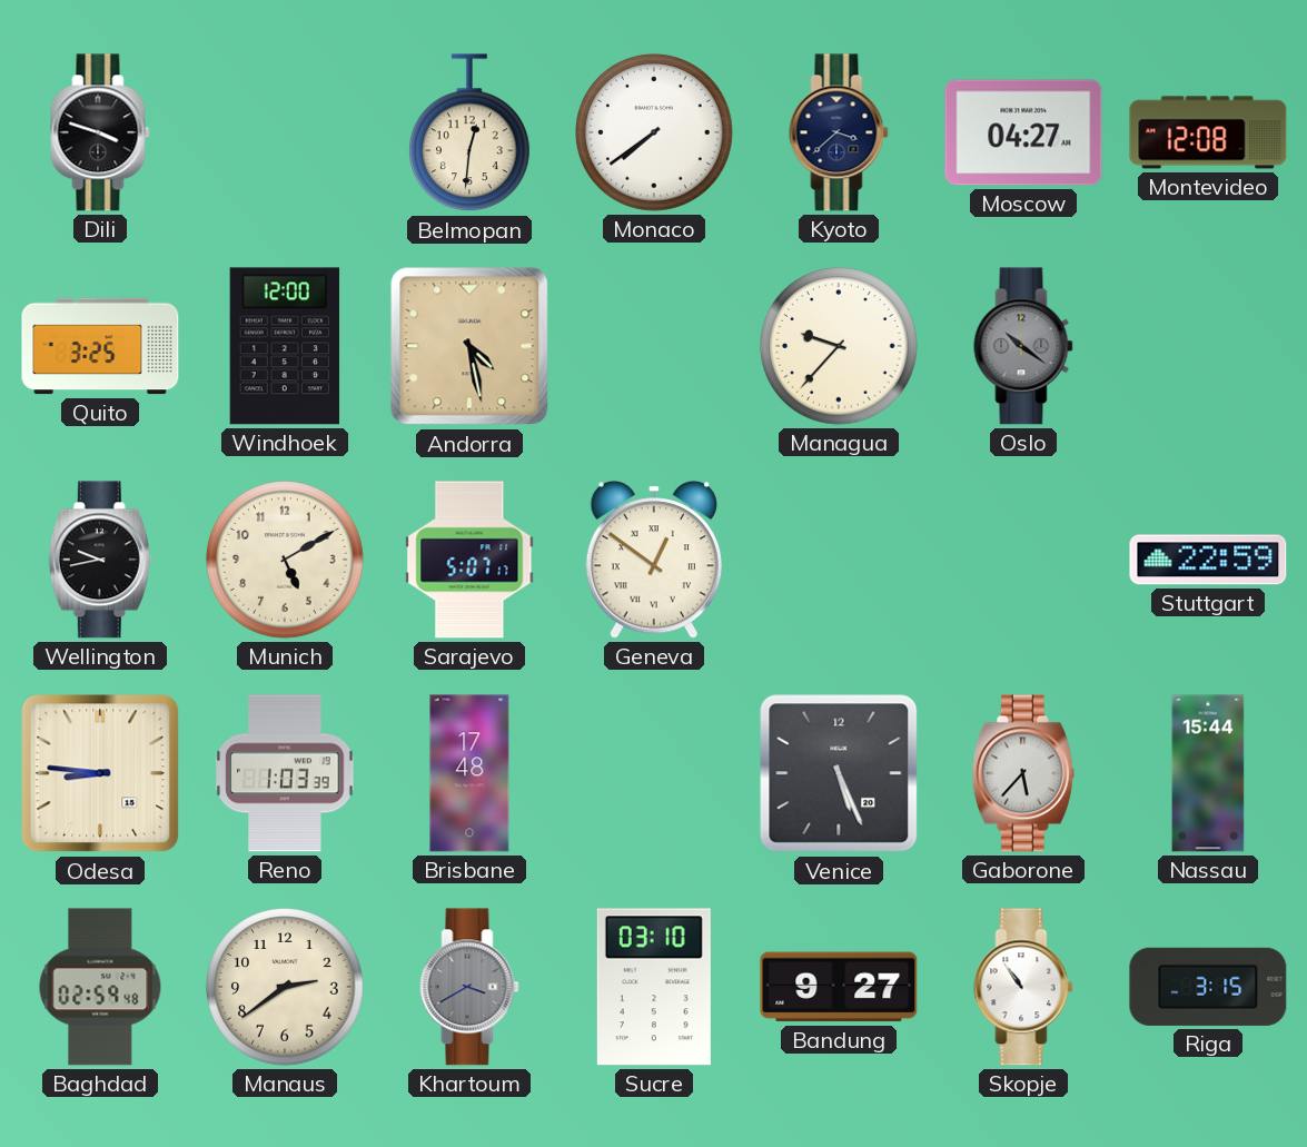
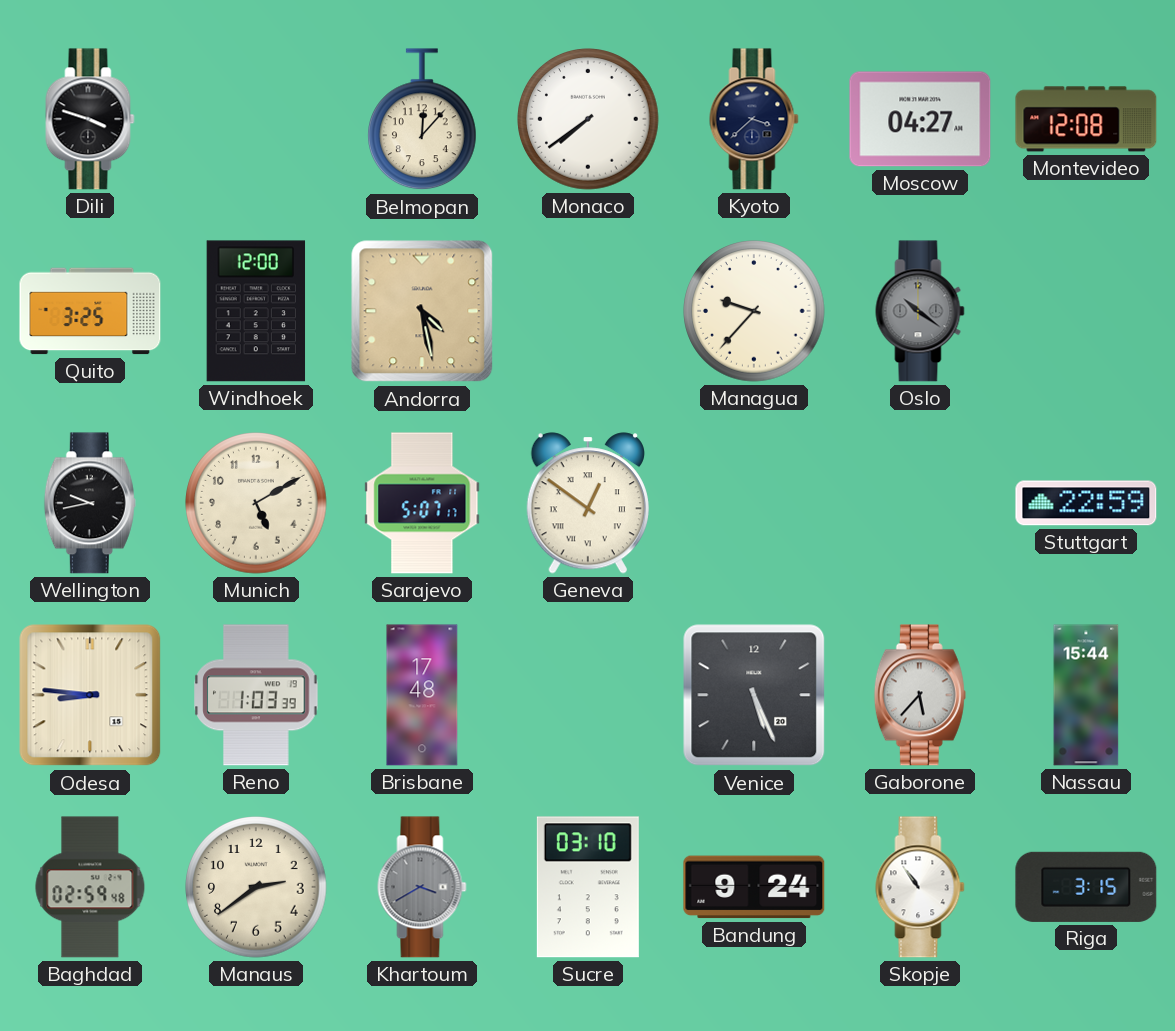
Belmopan: 12:31 -> 12:07
Bandung: 9:27 -> 9:24
